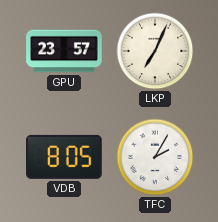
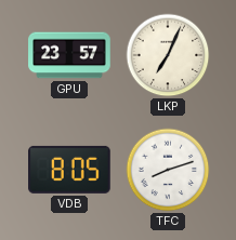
TFC: 2:05 -> 8:12
